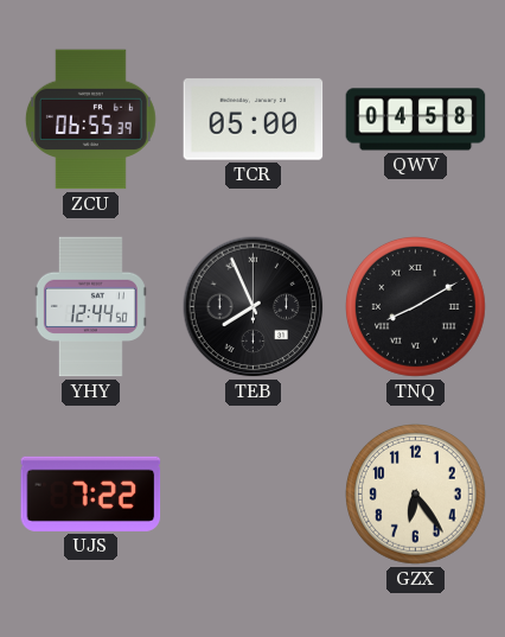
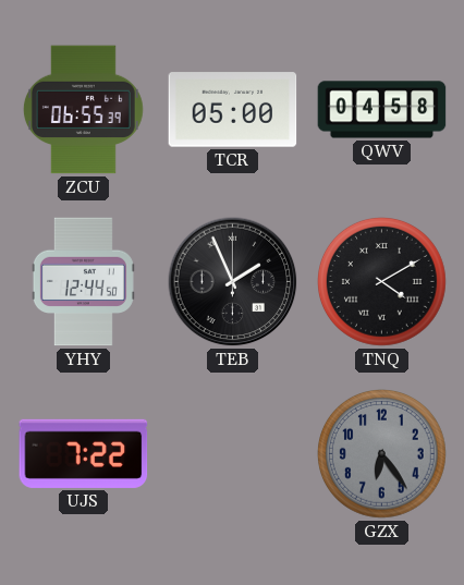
TEB: 7:56 -> 1:56
TNQ: 8:10 -> 4:10
GZX dial: cream -> grey
